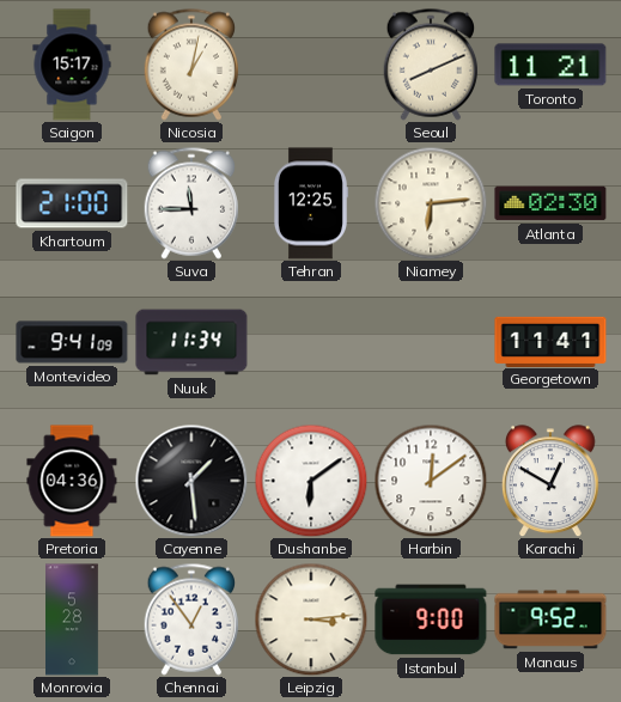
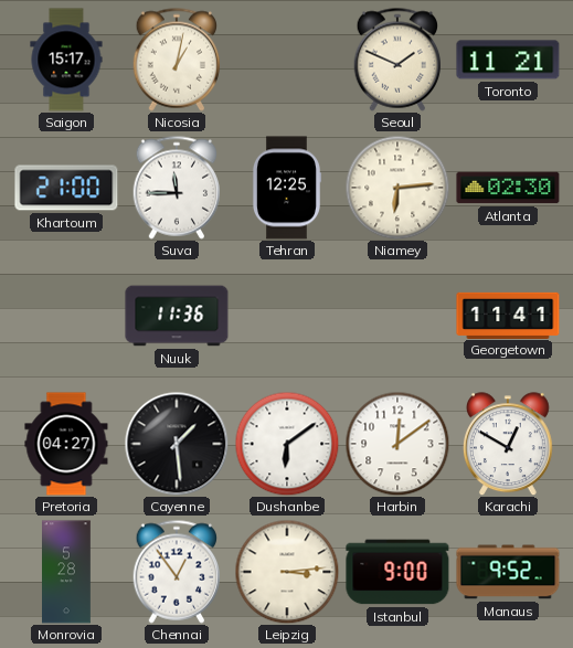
Seoul: 8:11 -> 1:49
Montevideo: 9:41 -> none
Nuuk: 11:34 -> 11:36
Pretoria: 04:36 -> 04:27
